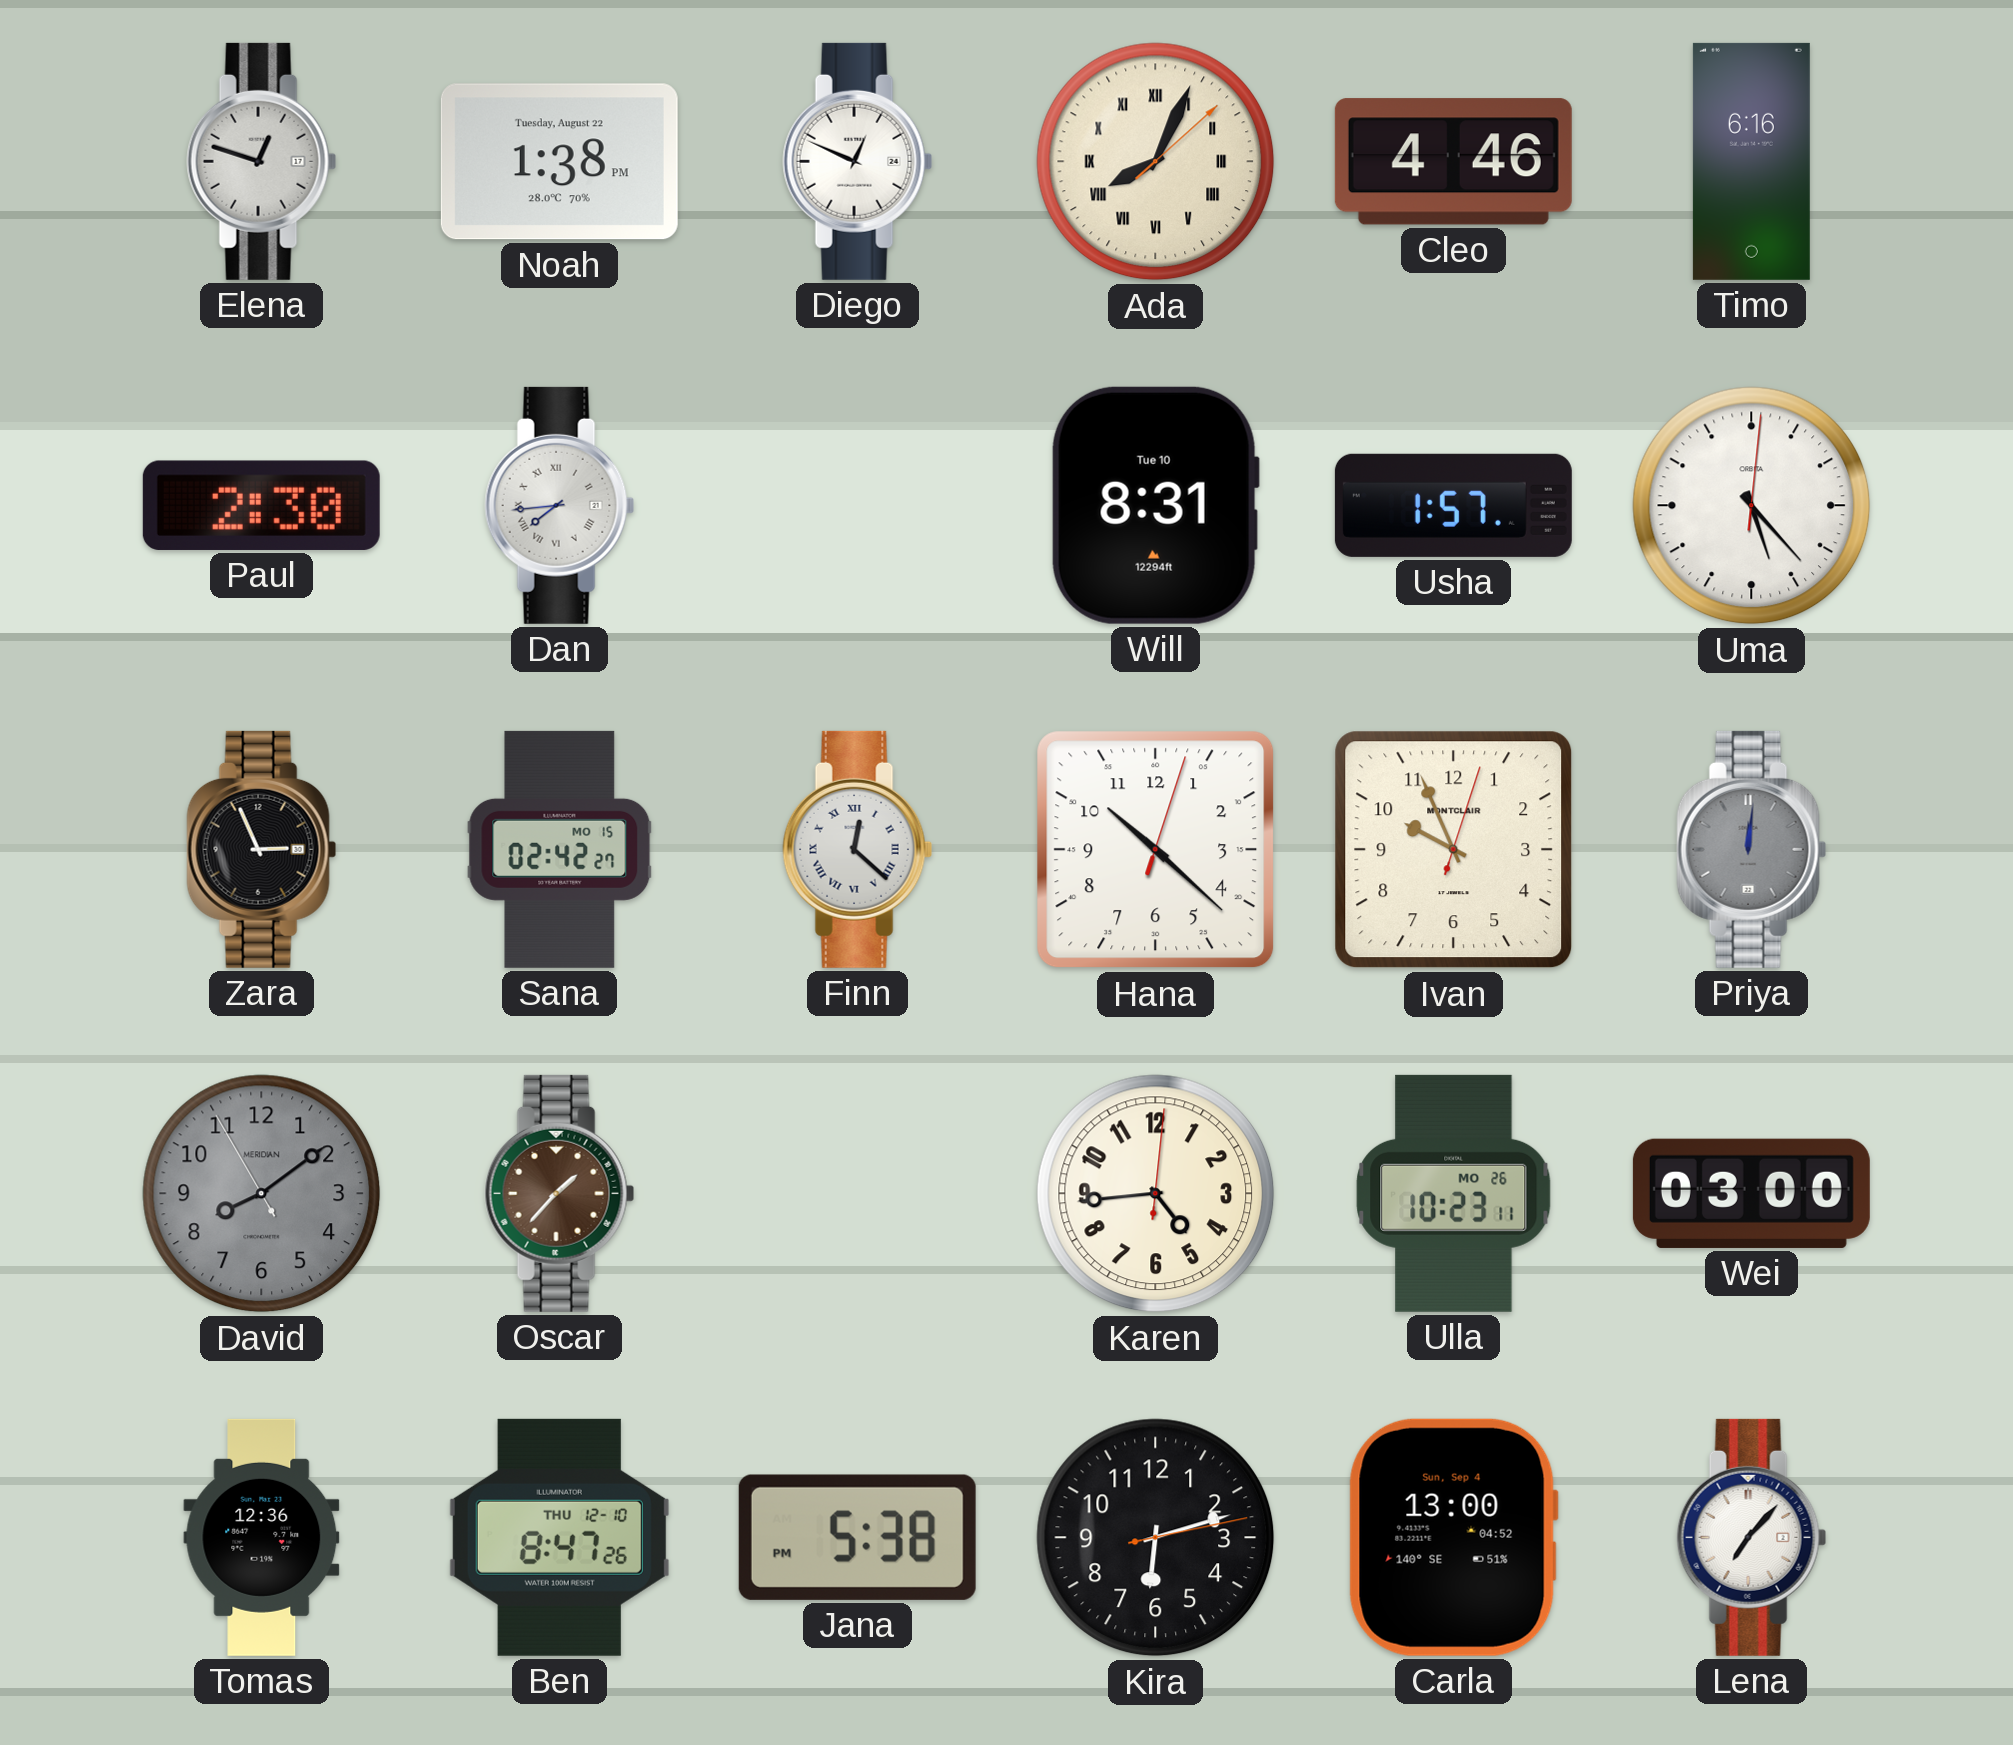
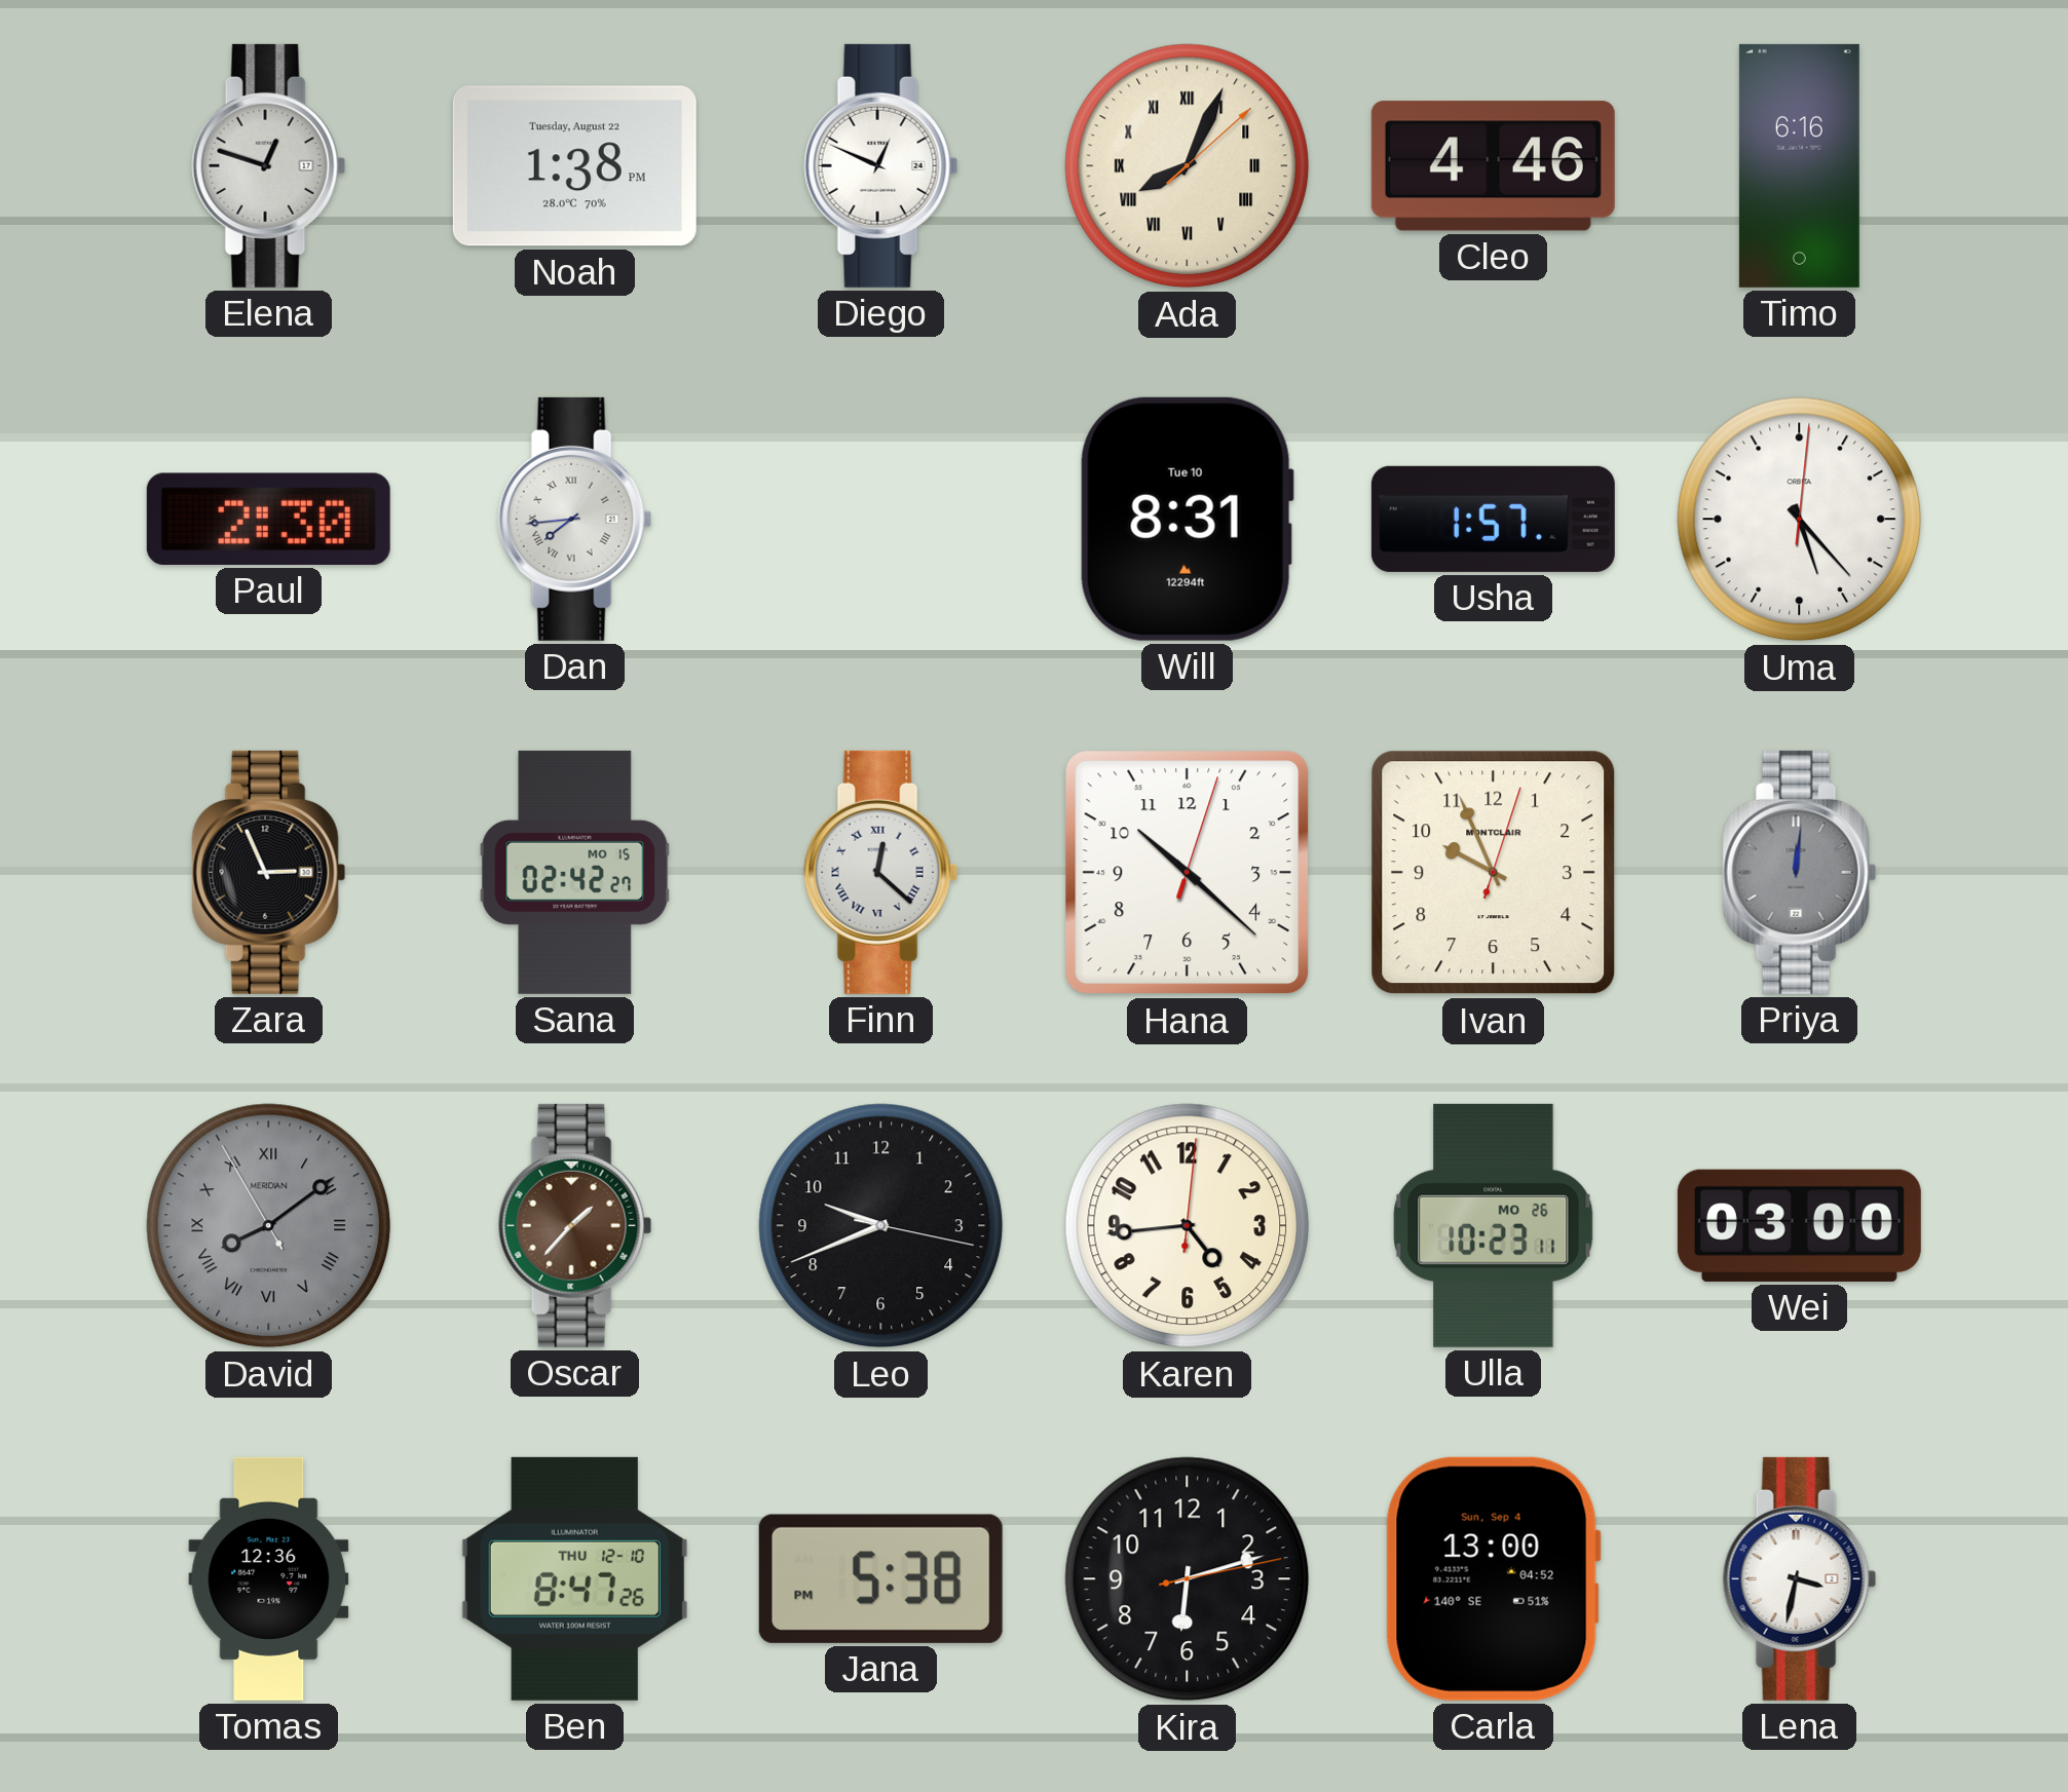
David numerals: Arabic -> Roman
Leo: none -> 9:41
Lena: 7:07 -> 3:32
